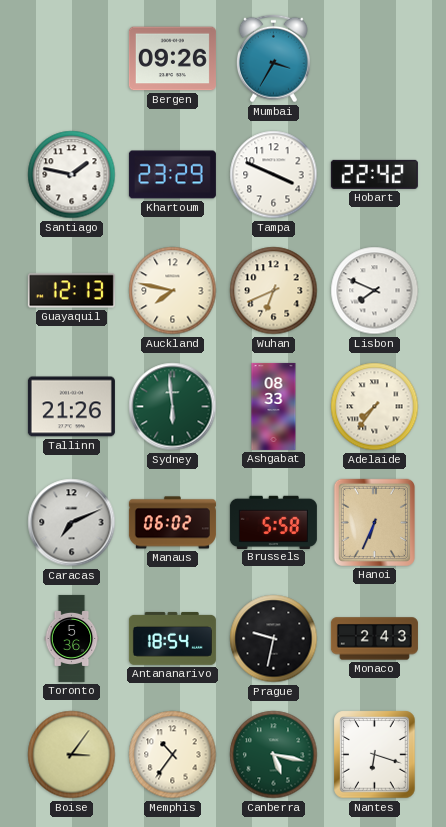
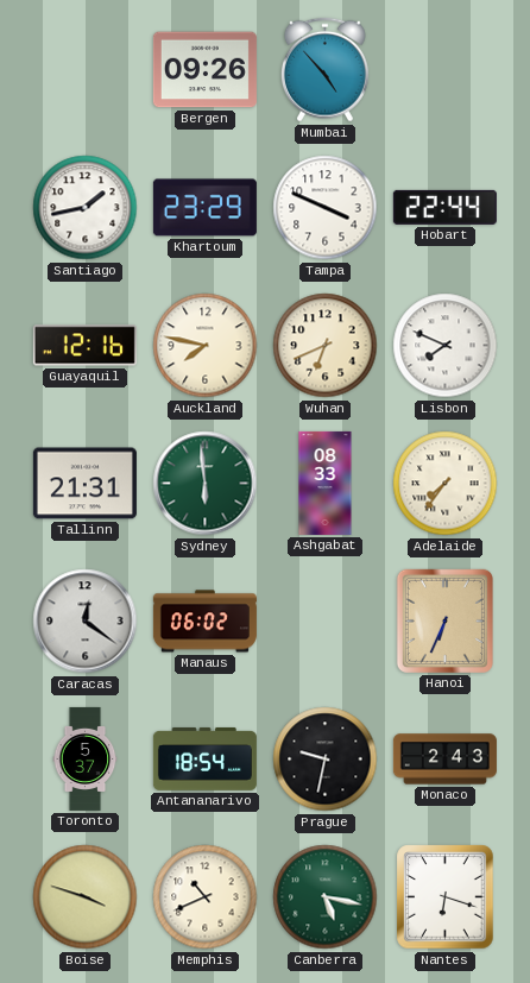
Mumbai: 3:35 -> 4:53
Santiago: 1:47 -> 1:43
Hobart: 22:42 -> 22:44
Guayaquil: 12:13 -> 12:16
Tallinn: 21:26 -> 21:31
Caracas: 7:11 -> 12:21
Brussels: 5:58 -> none
Toronto: 5:36 -> 5:37
Boise: 3:06 -> 3:48
Memphis: 10:36 -> 10:41
